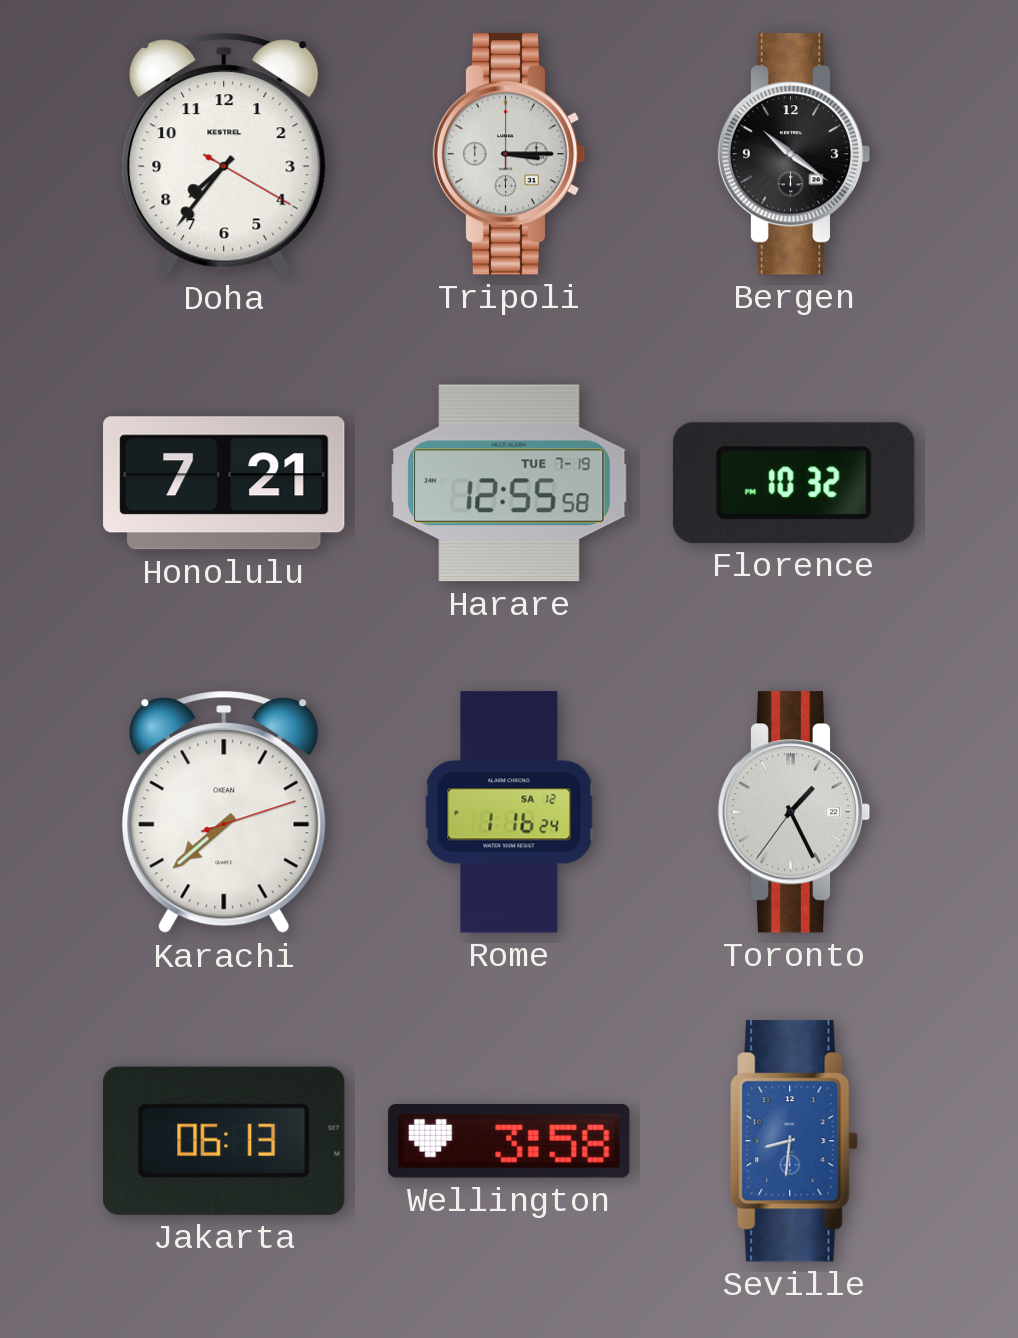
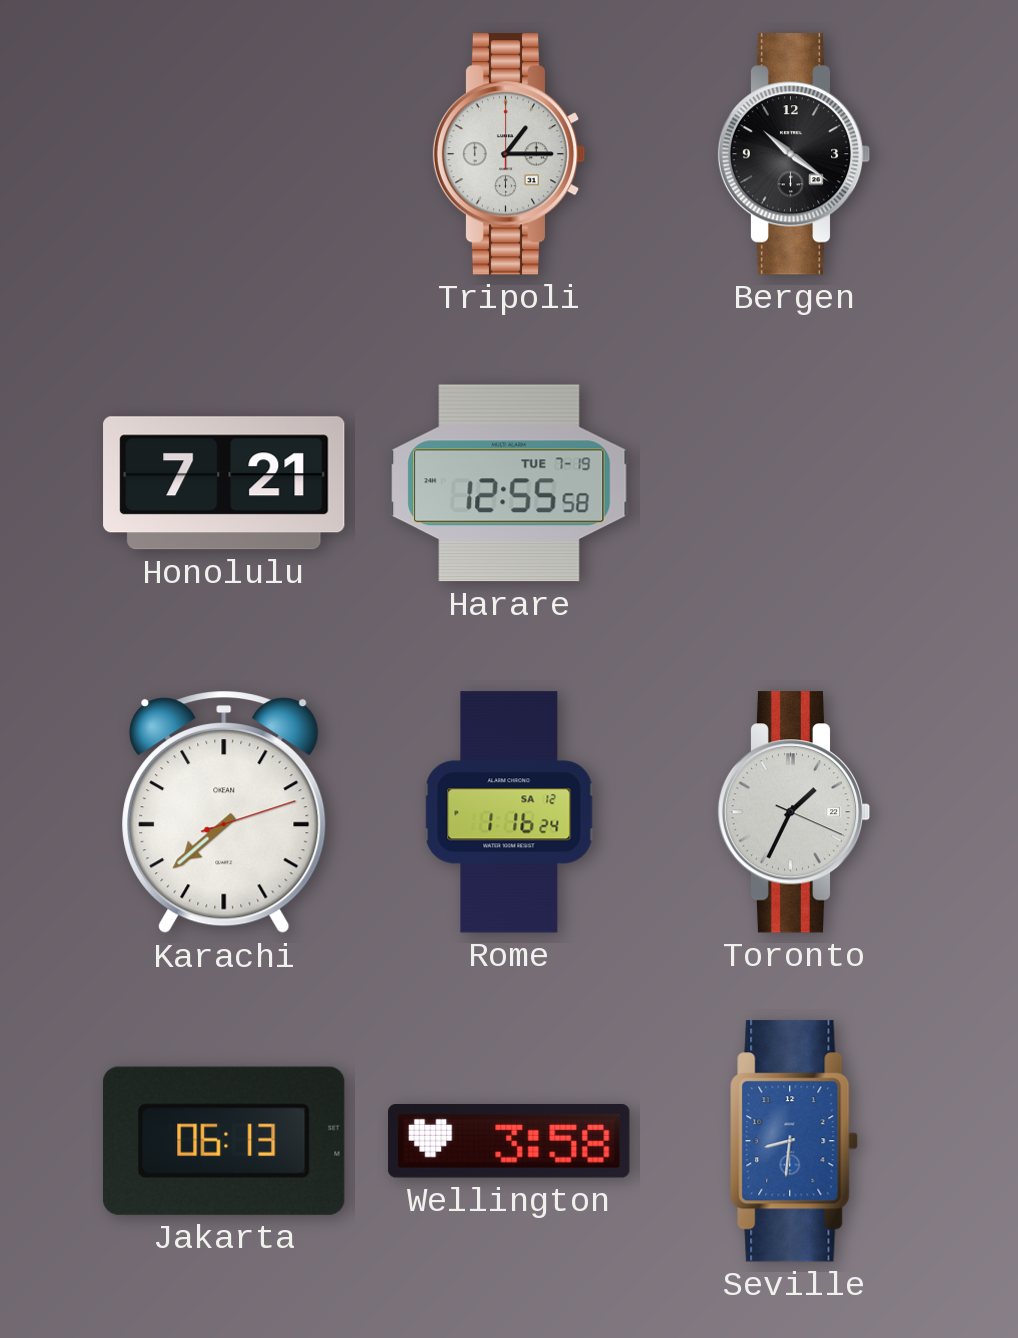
Doha: 7:36 -> none
Tripoli: 3:15 -> 1:15
Florence: 10:32 -> none
Toronto: 1:25 -> 1:34
